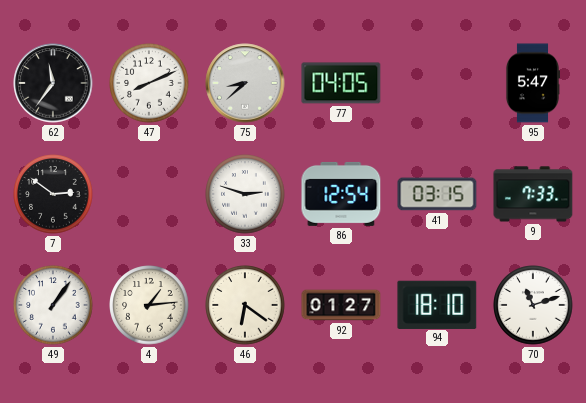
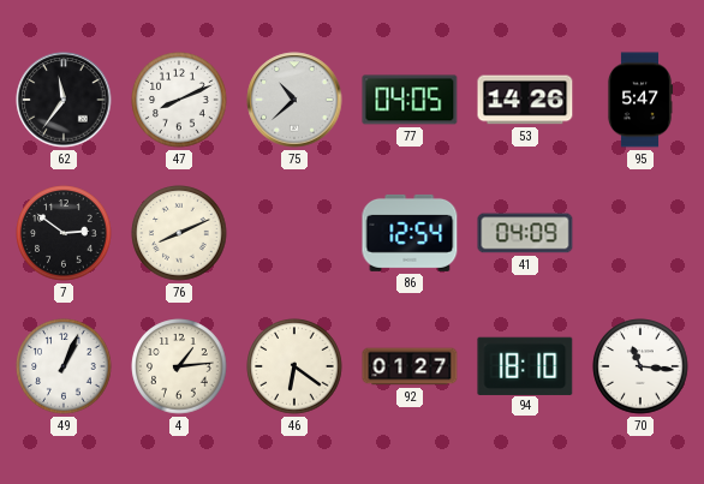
75: 8:38 -> 10:38
53: none -> 14:26
76: none -> 8:11
33: 2:48 -> none
41: 03:15 -> 04:09
9: 7:33 -> none
49: 1:06 -> 1:04
70: 11:12 -> 11:16
